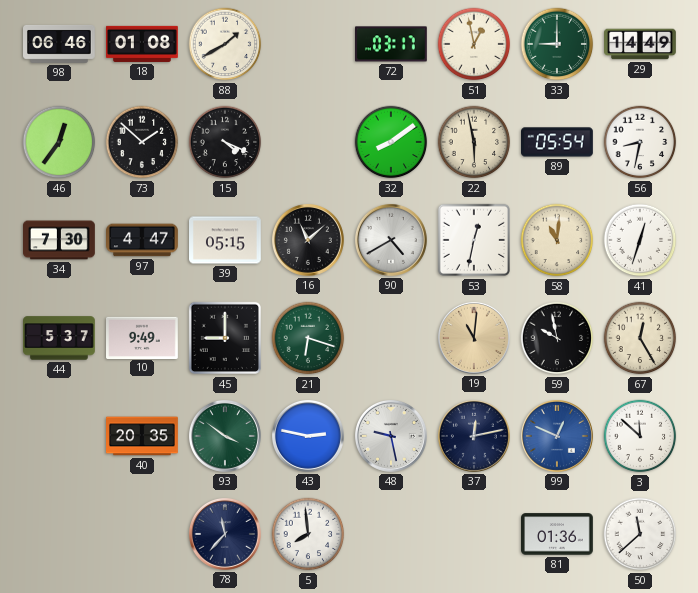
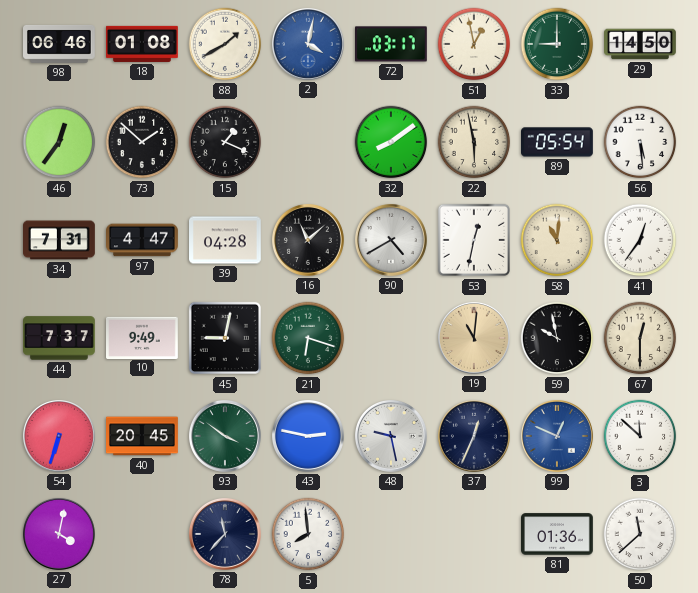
2: none -> 4:02
29: 14:49 -> 14:50
15: 4:19 -> 1:19
56: 8:32 -> 5:29
34: 7:30 -> 7:31
39: 05:15 -> 04:28
41: 12:33 -> 12:36
44: 5:37 -> 7:37
45: 9:00 -> 9:02
67: 12:25 -> 12:30
54: none -> 6:33
40: 20:35 -> 20:45
37: 12:13 -> 12:34
27: none -> 4:02
